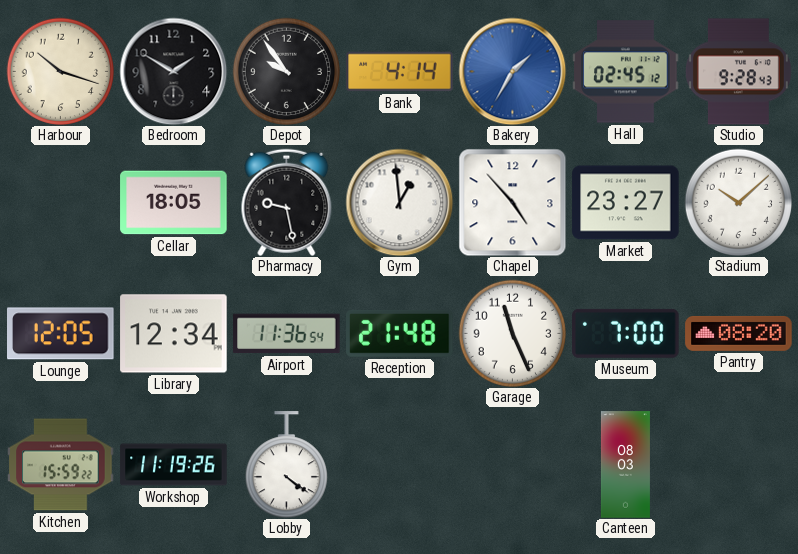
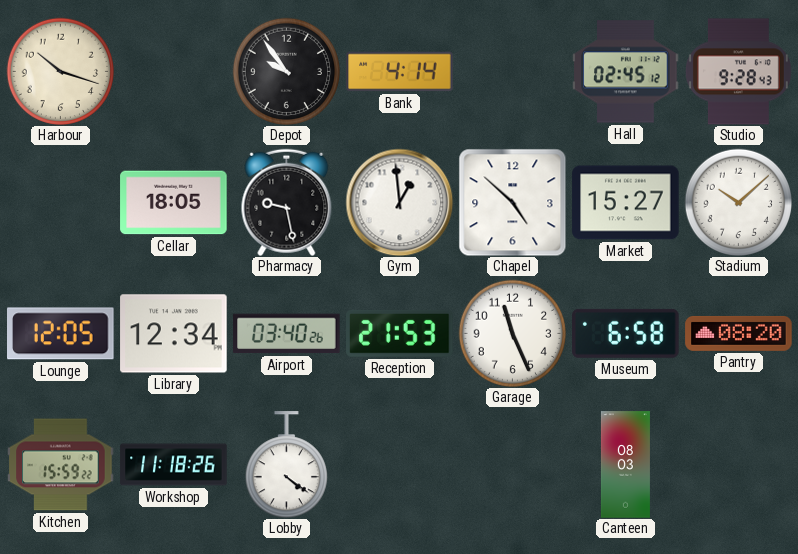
Bedroom: 1:50 -> none
Bakery: 1:35 -> none
Chapel: 4:53 -> 4:52
Market: 23:27 -> 15:27
Airport: 11:36 -> 03:40
Reception: 21:48 -> 21:53
Museum: 7:00 -> 6:58
Workshop: 11:19 -> 11:18
